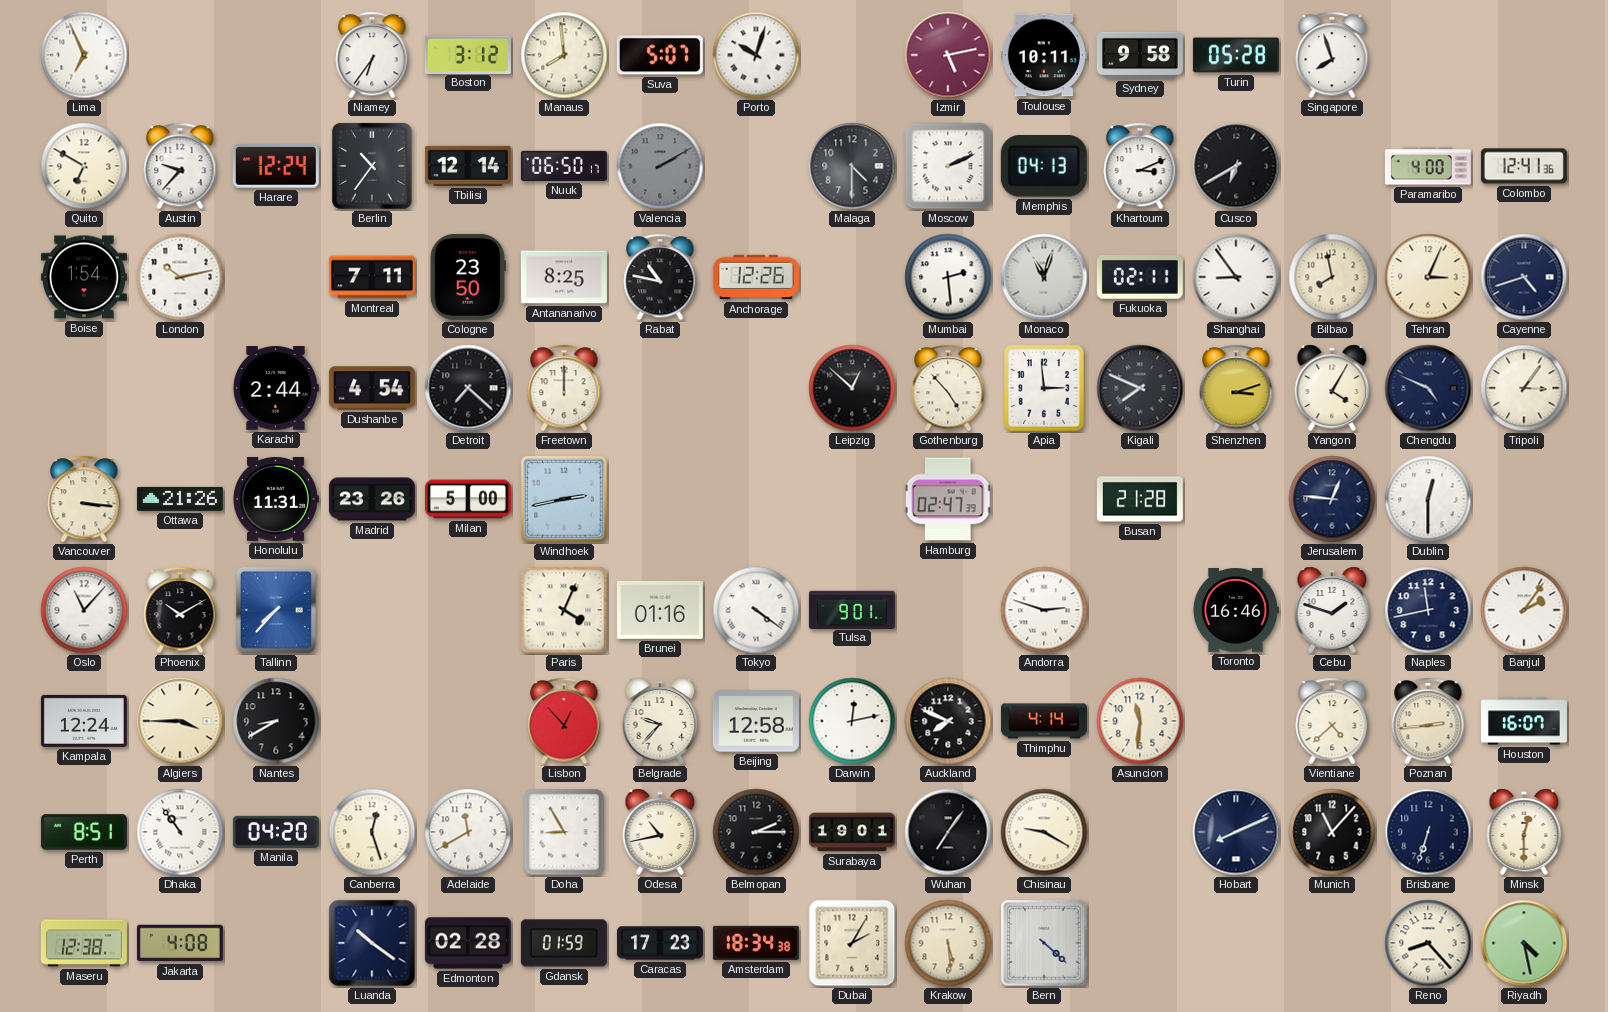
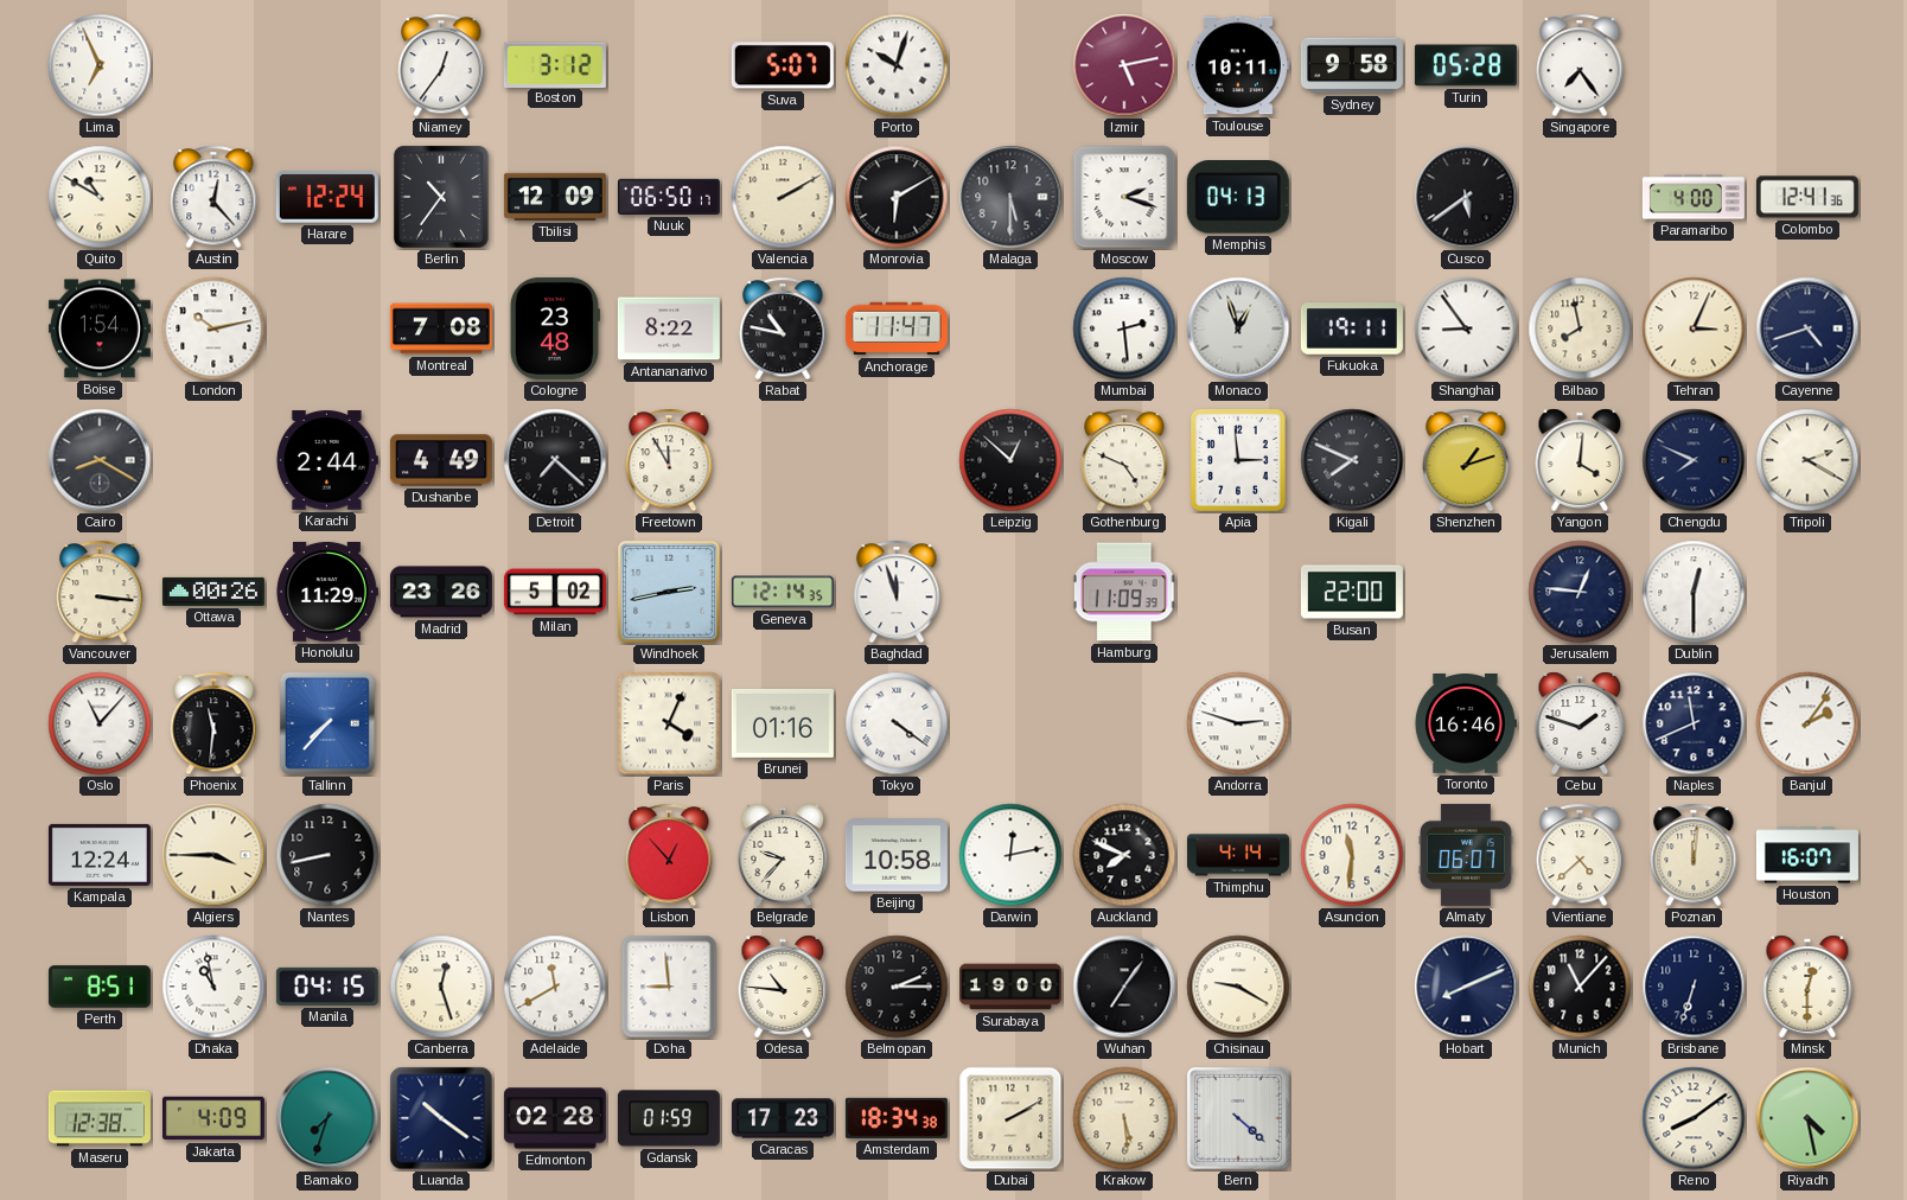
Niamey: 6:36 -> 12:36
Manaus: 7:59 -> none
Singapore: 7:57 -> 7:24
Quito: 6:50 -> 10:50
Austin: 9:37 -> 12:23
Tbilisi: 12:14 -> 12:09
Valencia dial: grey -> cream
Monrovia: none -> 6:10
Malaga: 4:30 -> 5:30
Moscow: 2:11 -> 2:18
Khartoum: 3:11 -> none
Cusco: 6:40 -> 5:39
Montreal: 7:11 -> 7:08
Cologne: 23:50 -> 23:48
Antananarivo: 8:25 -> 8:22
Anchorage: 12:26 -> 11:47
Monaco: 11:03 -> 12:57
Fukuoka: 02:11 -> 19:11
Cairo: none -> 8:20
Dushanbe: 4:54 -> 4:49
Freetown: 12:00 -> 11:55
Gothenburg: 4:53 -> 4:49
Shenzhen: 3:12 -> 1:12
Yangon: 4:05 -> 4:01
Chengdu: 4:49 -> 7:49
Tripoli: 3:06 -> 2:20
Ottawa: 21:26 -> 00:26
Honolulu: 11:31 -> 11:29
Milan: 5:00 -> 5:02
Geneva: none -> 12:14
Baghdad: none -> 11:57
Hamburg: 02:47 -> 11:09
Busan: 21:28 -> 22:00
Phoenix: 10:10 -> 11:31
Tulsa: 9:01 -> none
Naples: 11:43 -> 11:41
Nantes: 8:40 -> 8:43
Beijing: 12:58 -> 10:58
Almaty: none -> 06:07
Poznan: 2:44 -> 12:01
Dhaka: 10:54 -> 10:58
Manila: 04:20 -> 04:15
Doha: 8:55 -> 8:59
Odesa: 10:43 -> 10:46
Surabaya: 19:01 -> 19:00
Jakarta: 4:08 -> 4:09
Bamako: none -> 7:33
Dubai: 2:05 -> 2:10
Reno: 8:23 -> 8:09
